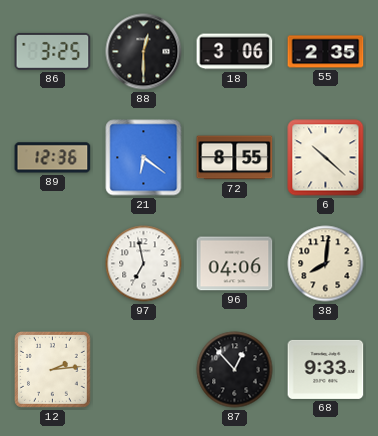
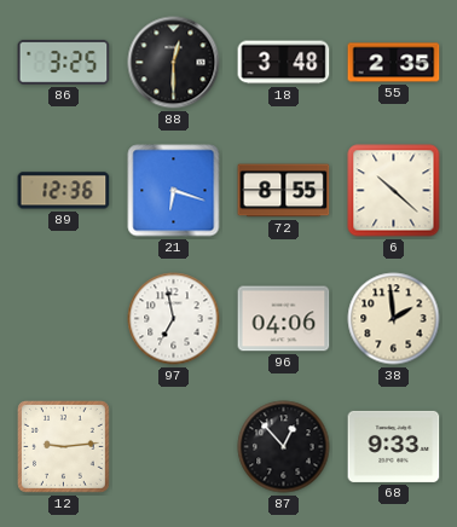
18: 3:06 -> 3:48
21: 6:21 -> 6:18
38: 8:01 -> 1:59
12: 2:14 -> 9:14
